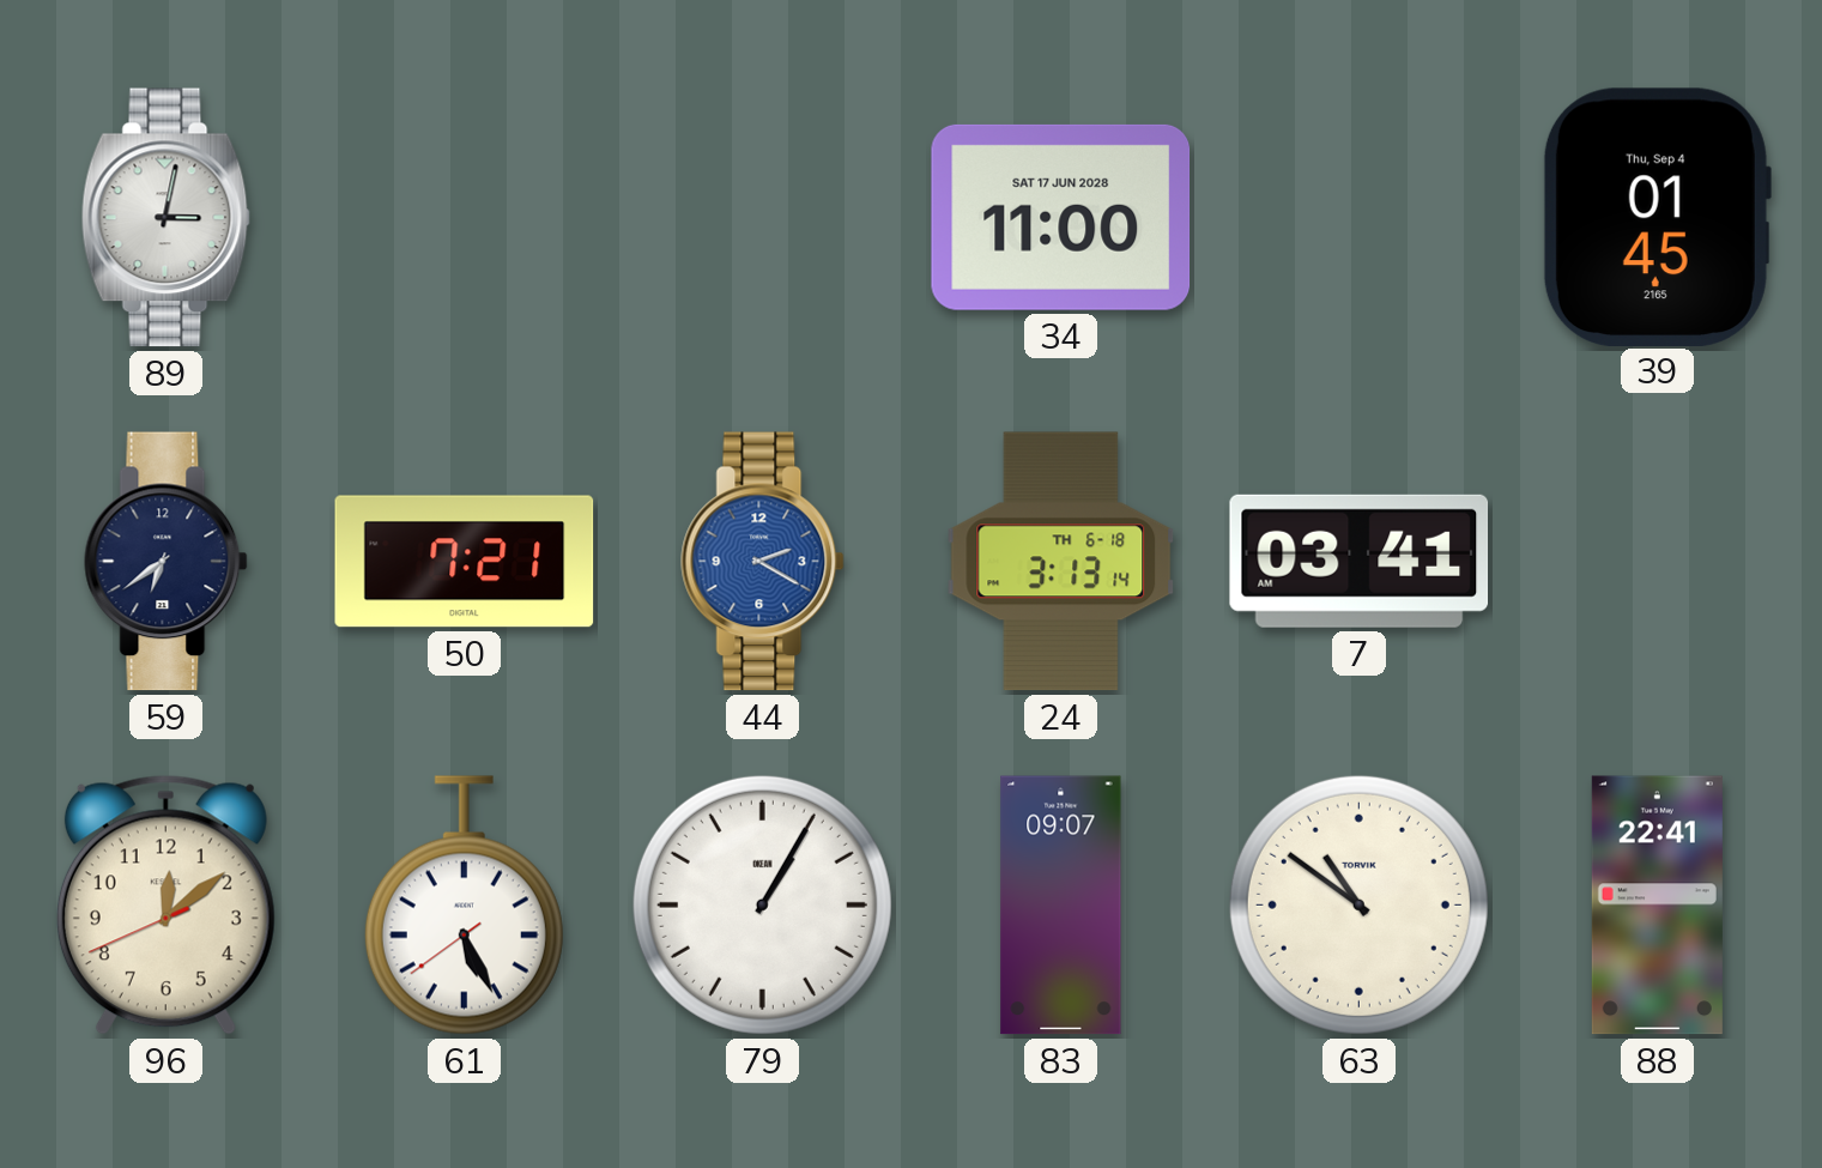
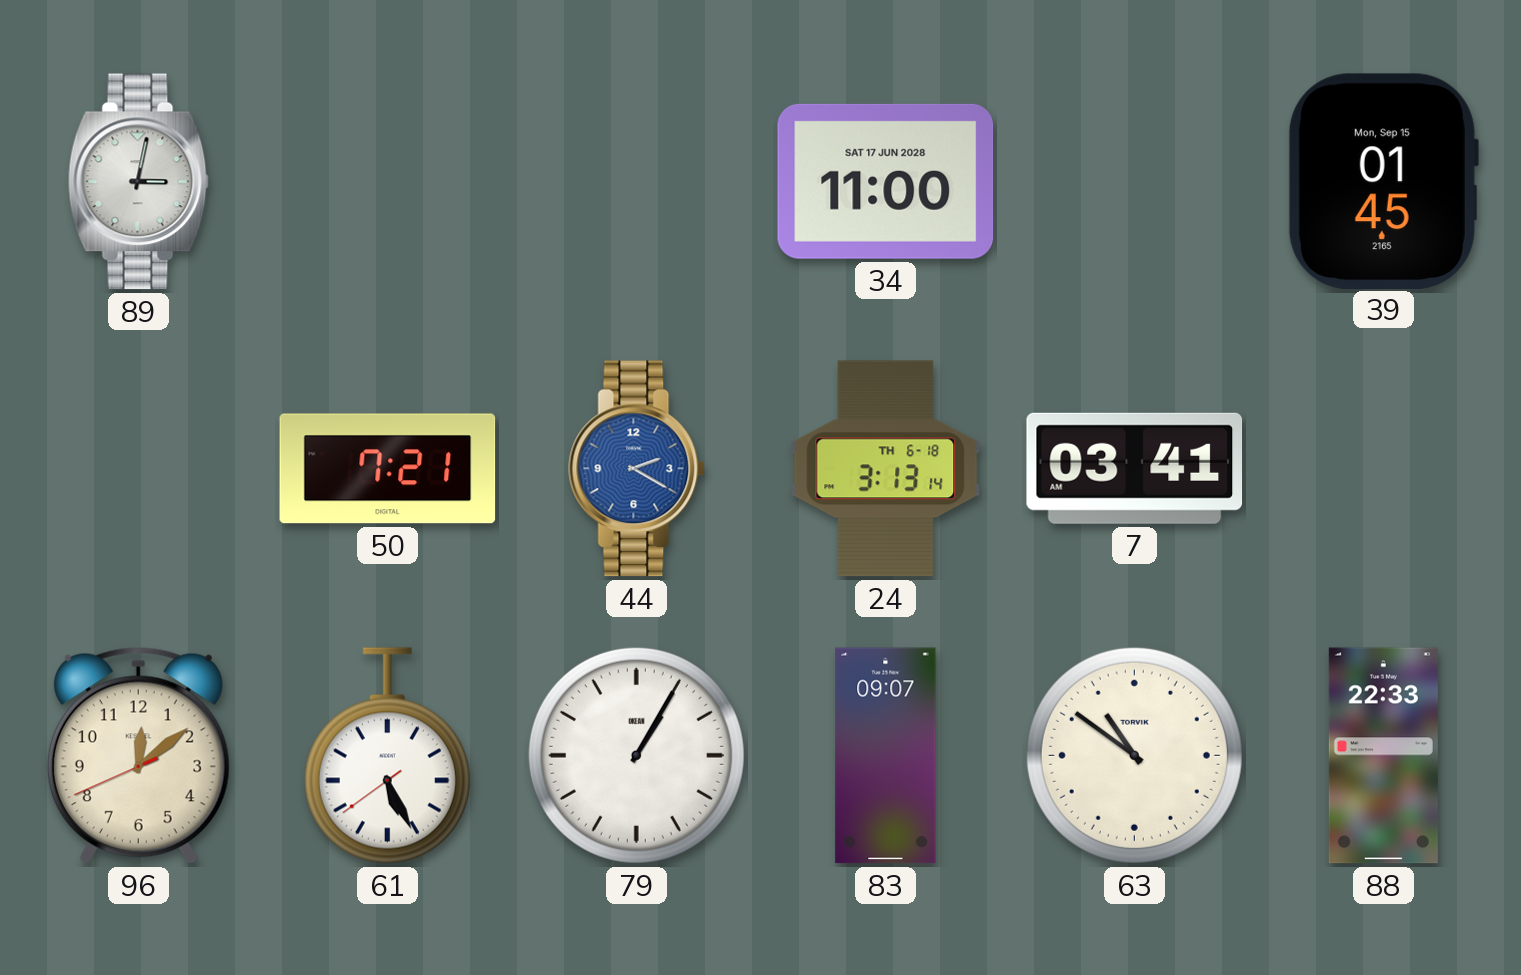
39 date: Thu, Sep 4 -> Mon, Sep 15
59: 6:39 -> none
88: 22:41 -> 22:33
